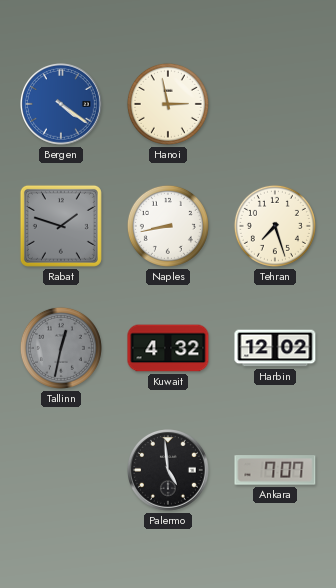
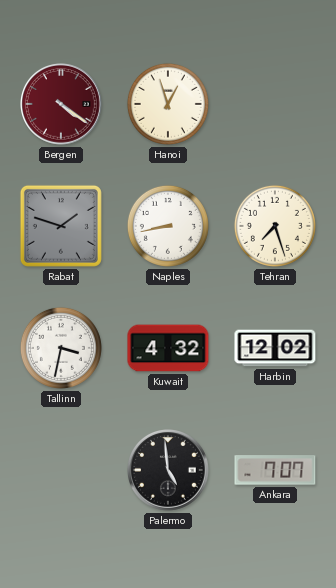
Bergen dial: blue -> burgundy
Hanoi: 2:58 -> 12:57
Tallinn: 12:32 -> 3:32
Tallinn dial: grey -> white
